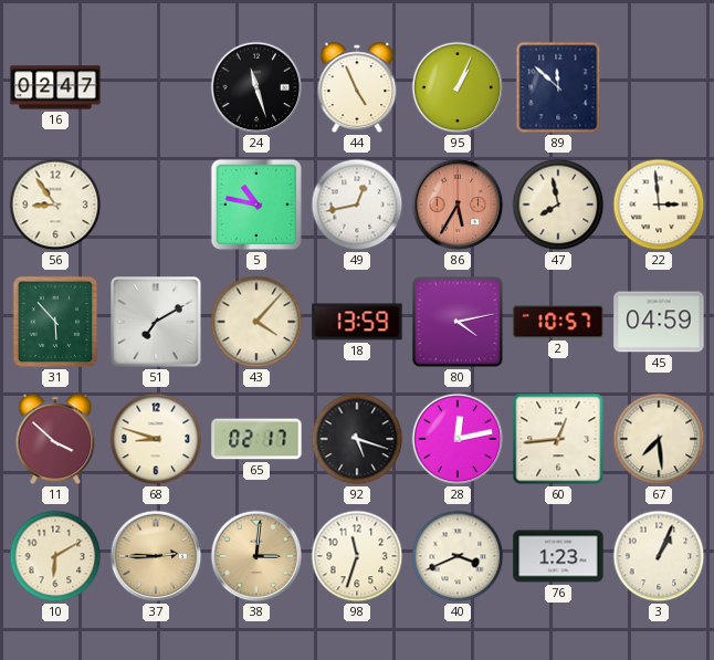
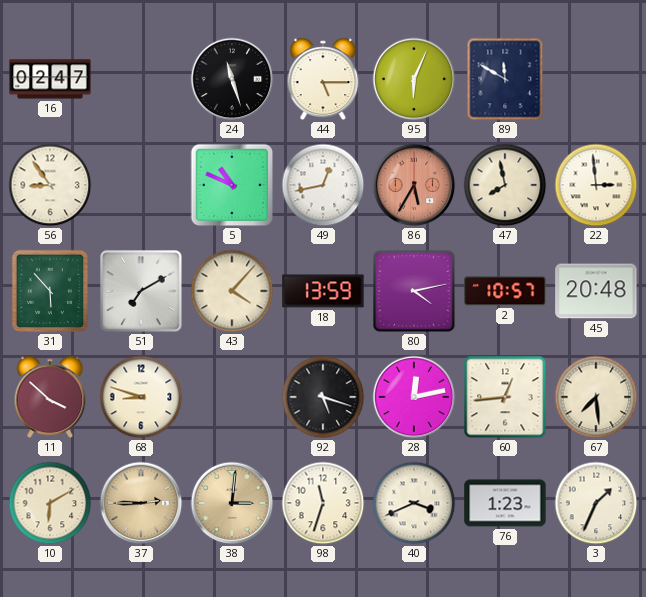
44: 4:56 -> 5:15
95: 1:04 -> 6:04
89: 11:52 -> 11:50
5: 10:47 -> 10:49
45: 04:59 -> 20:48
65: 02:17 -> none
3: 1:04 -> 1:34
